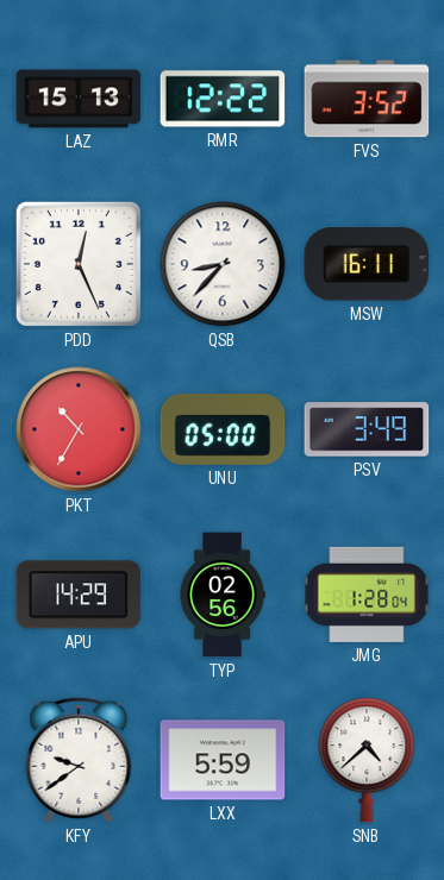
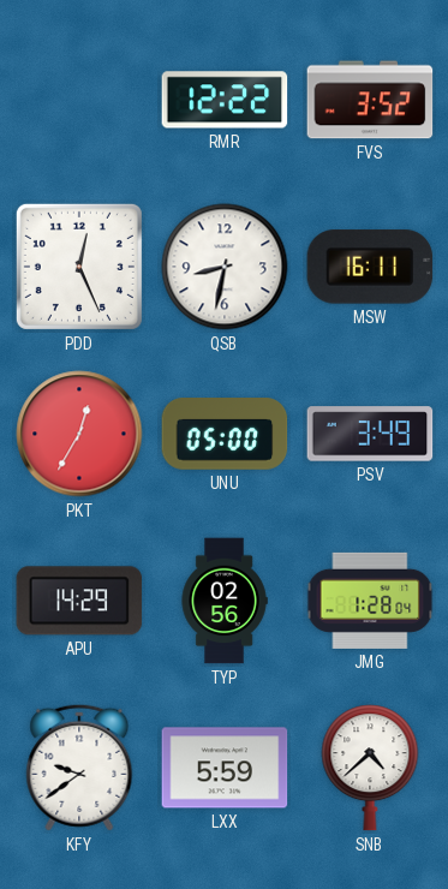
LAZ: 15:13 -> none
QSB: 8:37 -> 8:32
PKT: 10:35 -> 12:35
